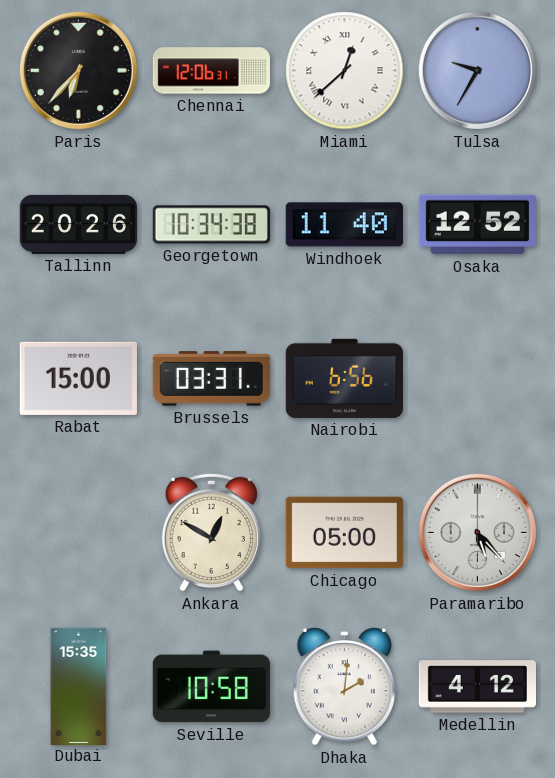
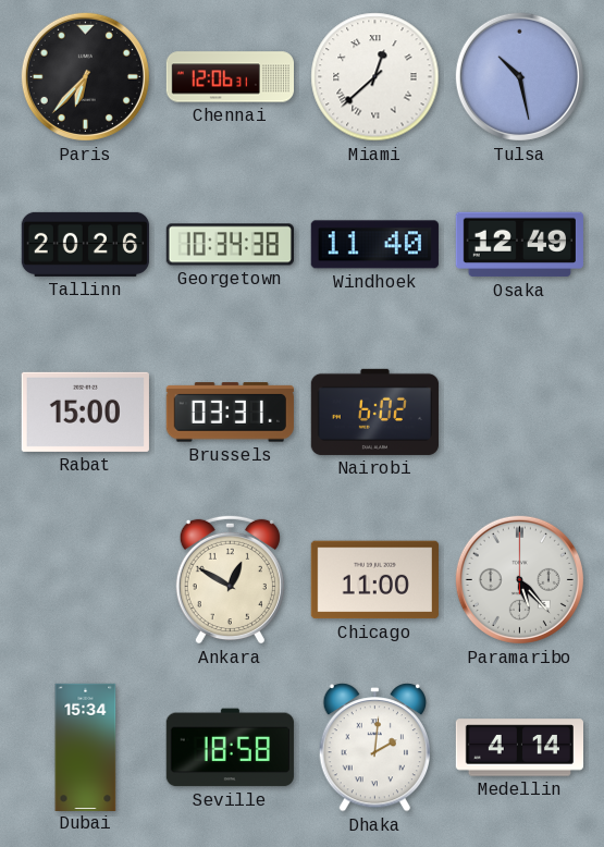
Tulsa: 9:35 -> 10:28
Osaka: 12:52 -> 12:49
Nairobi: 6:56 -> 6:02
Chicago: 05:00 -> 11:00
Dubai: 15:35 -> 15:34
Seville: 10:58 -> 18:58
Medellin: 4:12 -> 4:14
